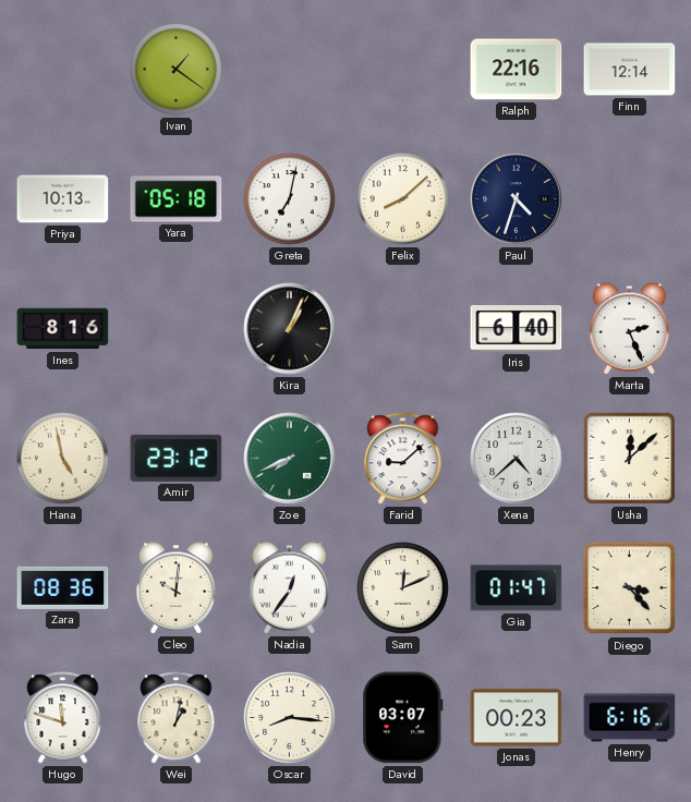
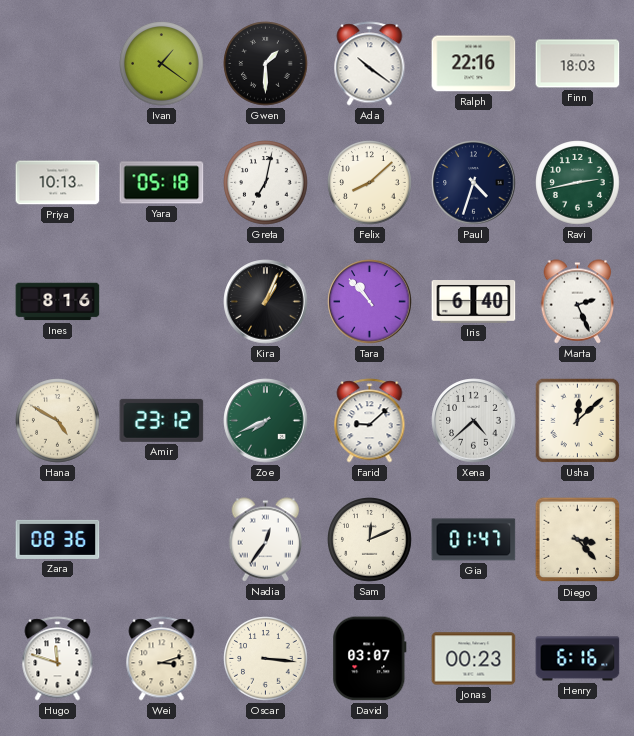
Gwen: none -> 1:30
Ada: none -> 10:21
Finn: 12:14 -> 18:03
Ravi: none -> 2:43
Tara: none -> 10:53
Hana: 4:58 -> 4:50
Cleo: 10:01 -> none
Wei: 1:02 -> 3:12
Oscar: 8:16 -> 3:16
